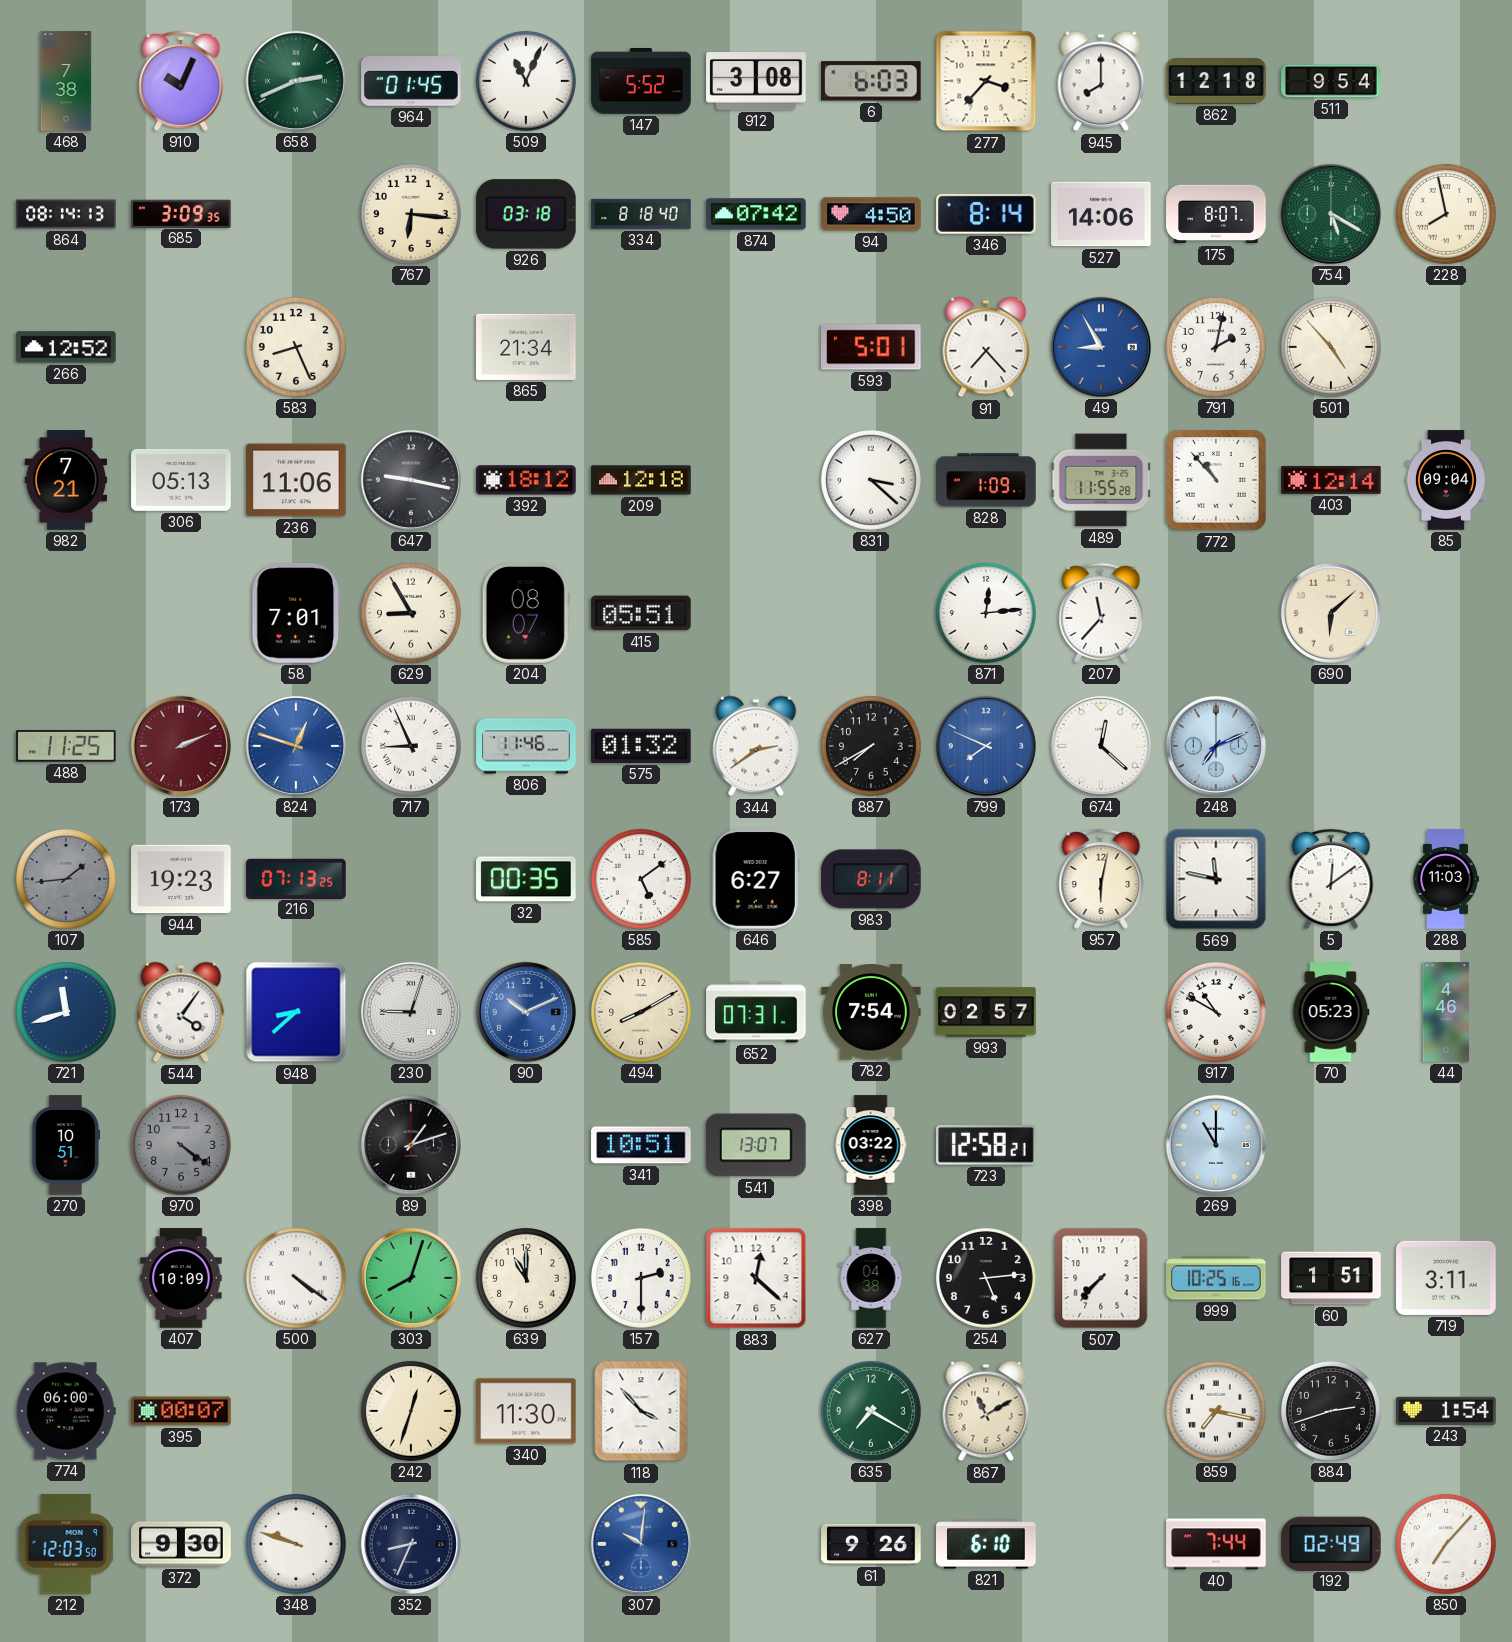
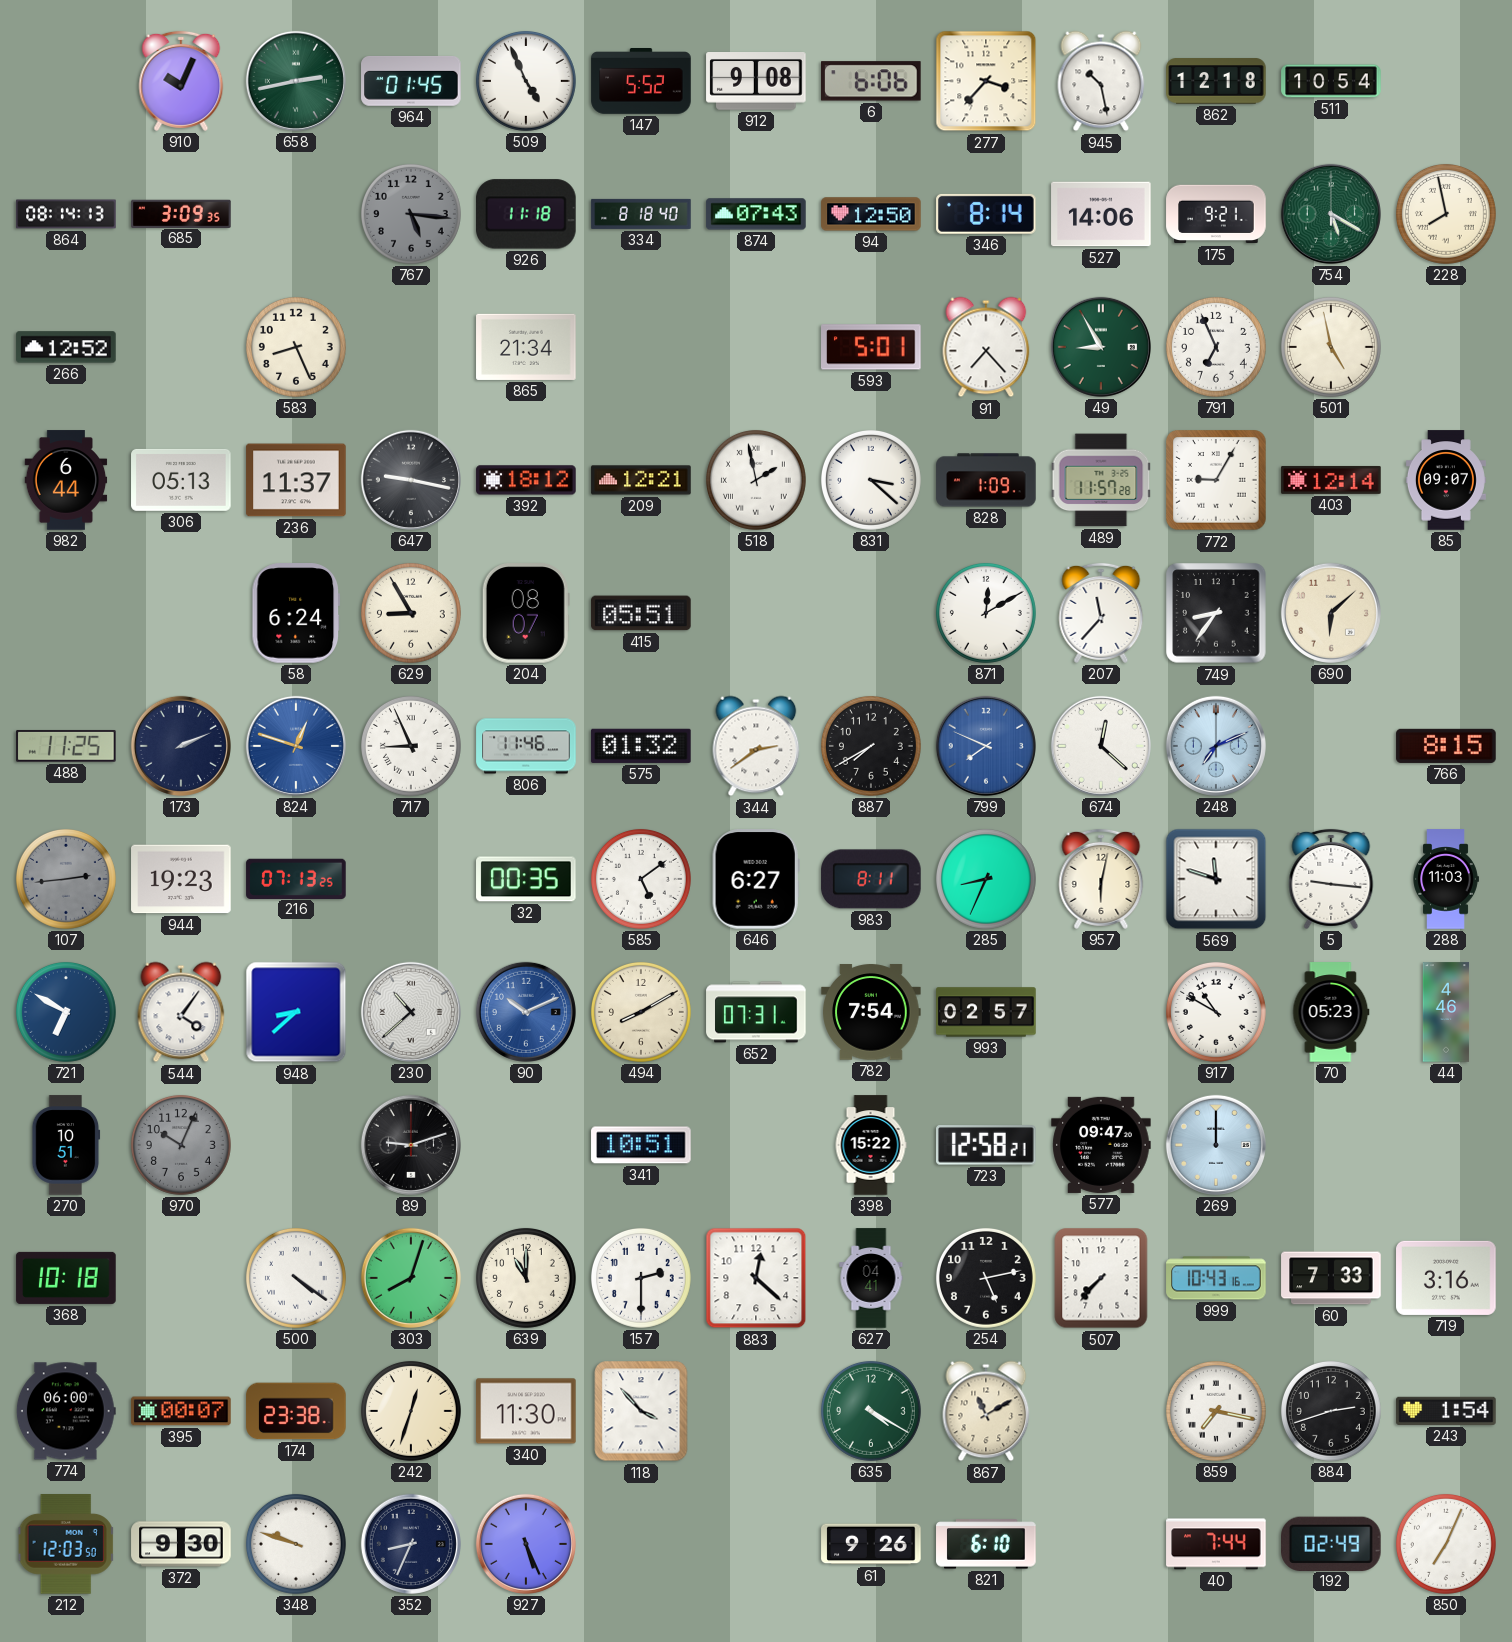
468: 7:38 -> none
658: 2:41 -> 2:43
509: 11:04 -> 4:56
912: 3:08 -> 9:08
6: 6:03 -> 6:06
945: 8:00 -> 10:28
511: 9:54 -> 10:54
767: 6:16 -> 5:16
767 dial: cream -> grey
926: 03:18 -> 11:18
874: 07:42 -> 07:43
94: 4:50 -> 12:50
175: 8:07 -> 9:21
49 dial: blue -> green
791: 2:02 -> 6:56
501: 4:53 -> 4:58
982: 7:21 -> 6:44
236: 11:06 -> 11:37
209: 12:18 -> 12:21
518: none -> 1:58
489: 11:55 -> 11:57
772: 10:53 -> 9:05
85: 09:04 -> 09:07
58: 7:01 -> 6:24
871: 12:14 -> 12:10
749: none -> 8:36
173 dial: burgundy -> navy
766: none -> 8:15
107: 1:44 -> 2:44
285: none -> 8:34
569: 11:47 -> 11:48
5: 12:09 -> 9:16
721: 11:42 -> 6:50
230: 9:03 -> 10:38
970: 4:21 -> 10:04
89: 1:12 -> 9:12
541: 13:07 -> none
398: 03:22 -> 15:22
577: none -> 09:47
269: 11:00 -> 12:00
368: none -> 10:18
407: 10:09 -> none
627: 04:38 -> 04:41
254: 5:14 -> 5:13
999: 10:25 -> 10:43
60: 1:51 -> 7:33
719: 3:11 -> 3:16
174: none -> 23:38
635: 7:20 -> 4:20
927: none -> 5:26
307: 10:01 -> none
850: 7:07 -> 7:04
